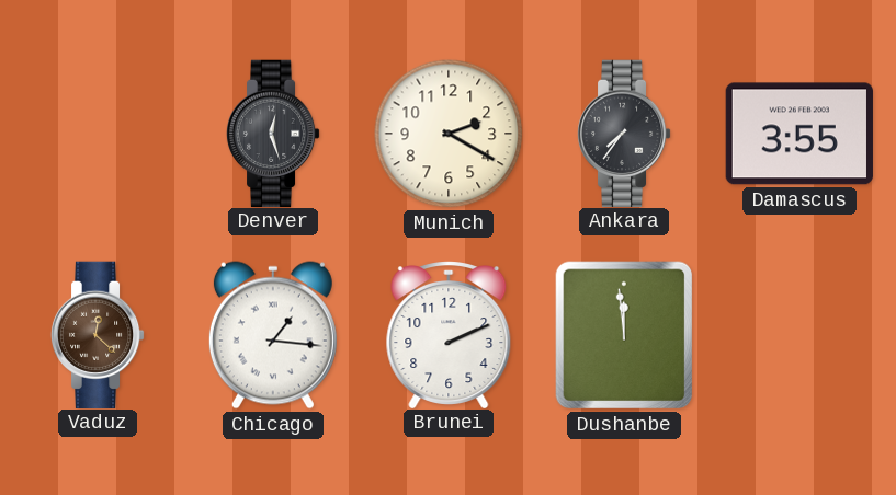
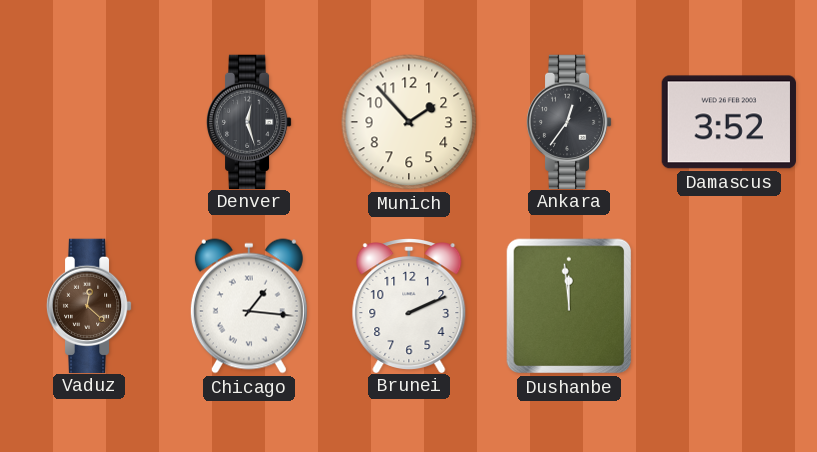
Munich: 2:20 -> 1:53
Ankara: 7:36 -> 12:36
Damascus: 3:55 -> 3:52
